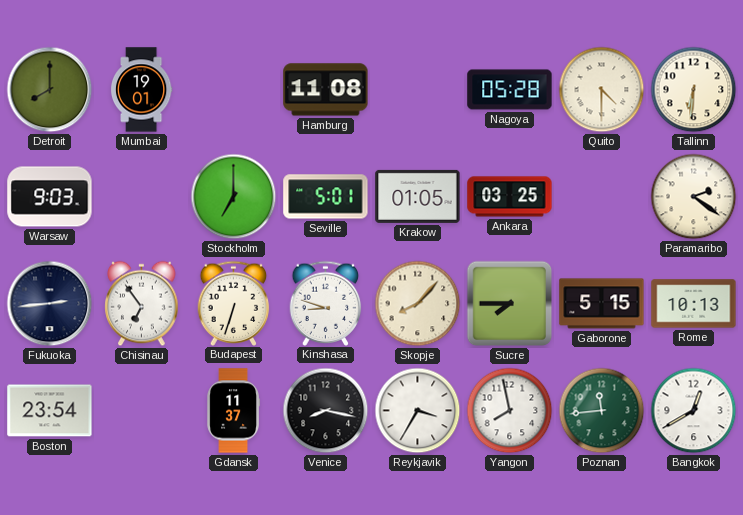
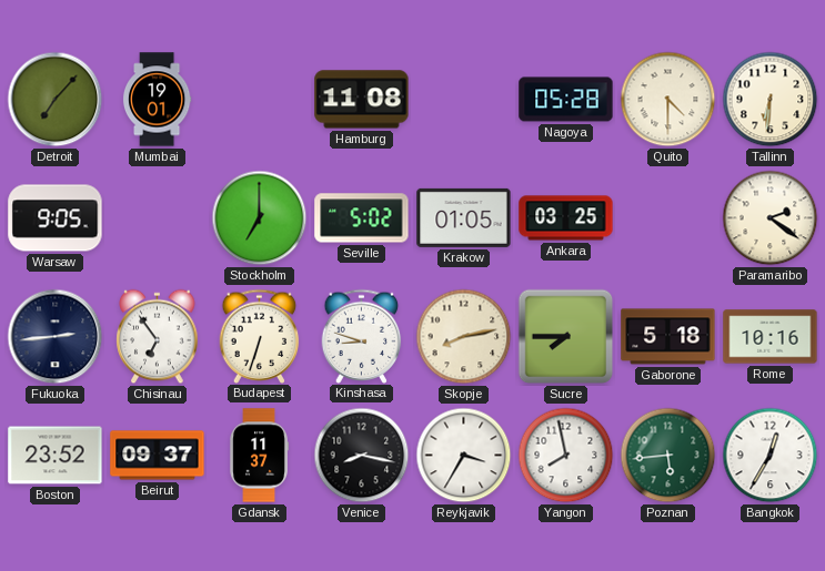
Detroit: 8:00 -> 7:07
Warsaw: 9:03 -> 9:05
Seville: 5:01 -> 5:02
Skopje: 8:07 -> 8:13
Gaborone: 5:15 -> 5:18
Rome: 10:13 -> 10:16
Boston: 23:54 -> 23:52
Beirut: none -> 09:37
Poznan: 11:44 -> 5:44
Bangkok: 12:40 -> 12:35
